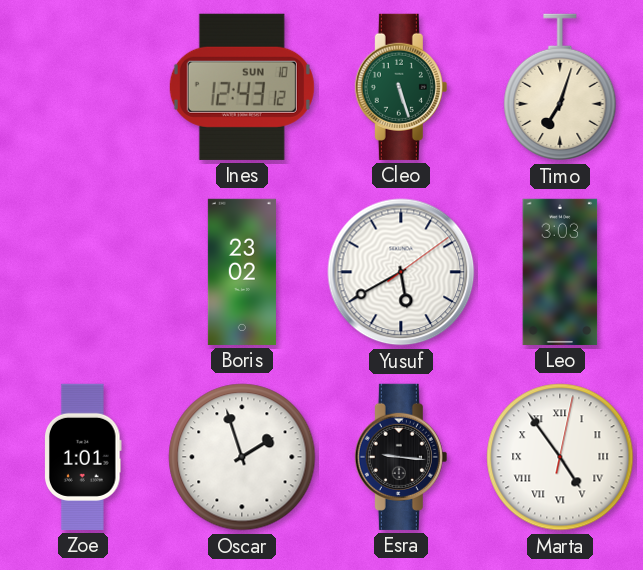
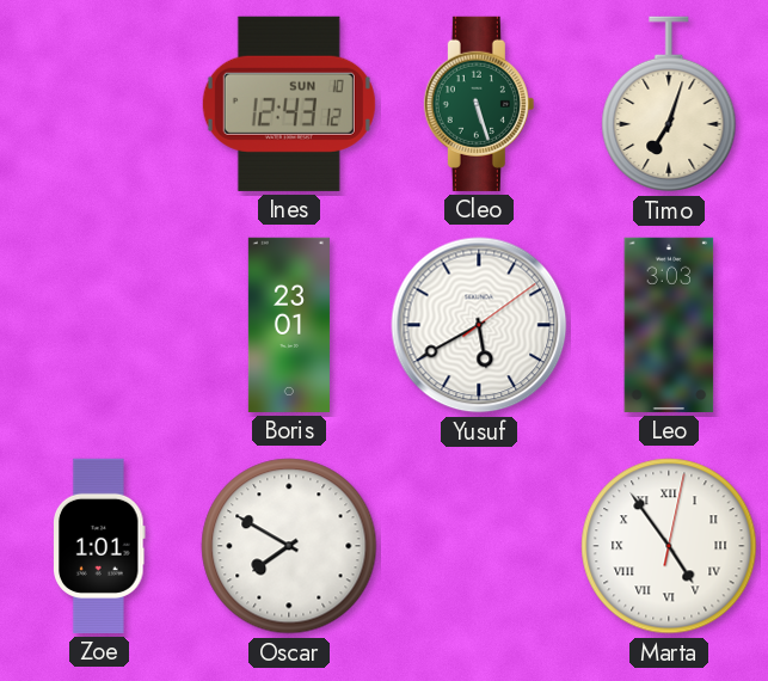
Boris: 23:02 -> 23:01
Oscar: 1:57 -> 7:50
Esra: 9:16 -> none
